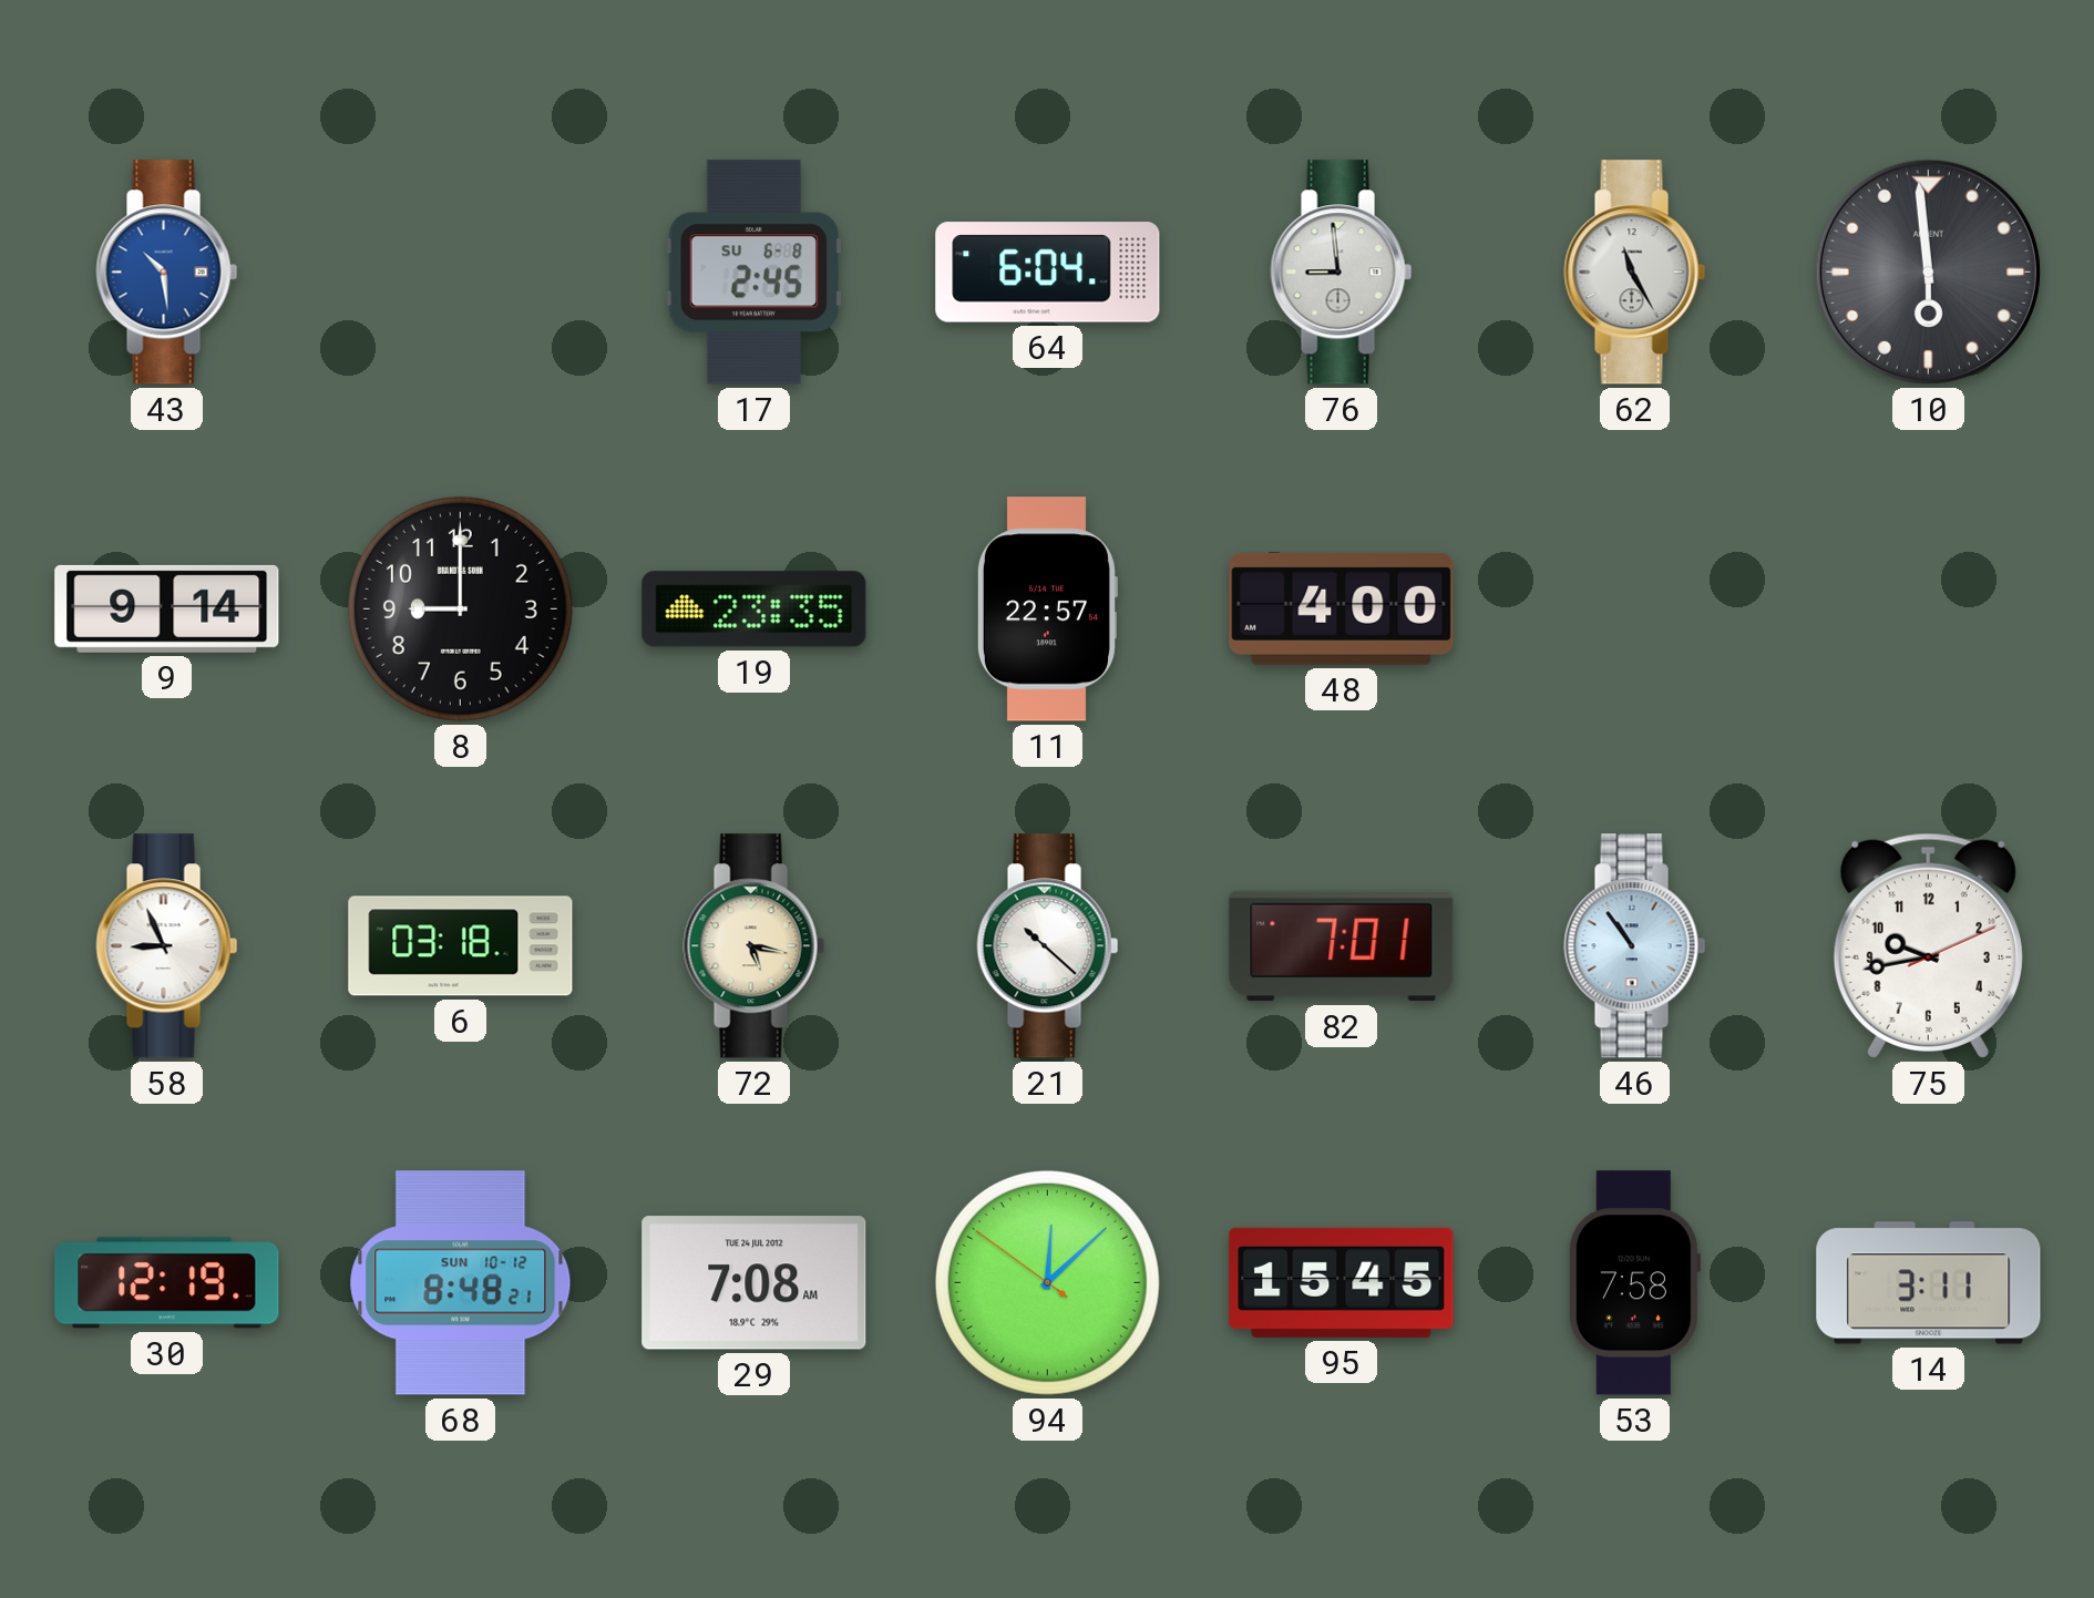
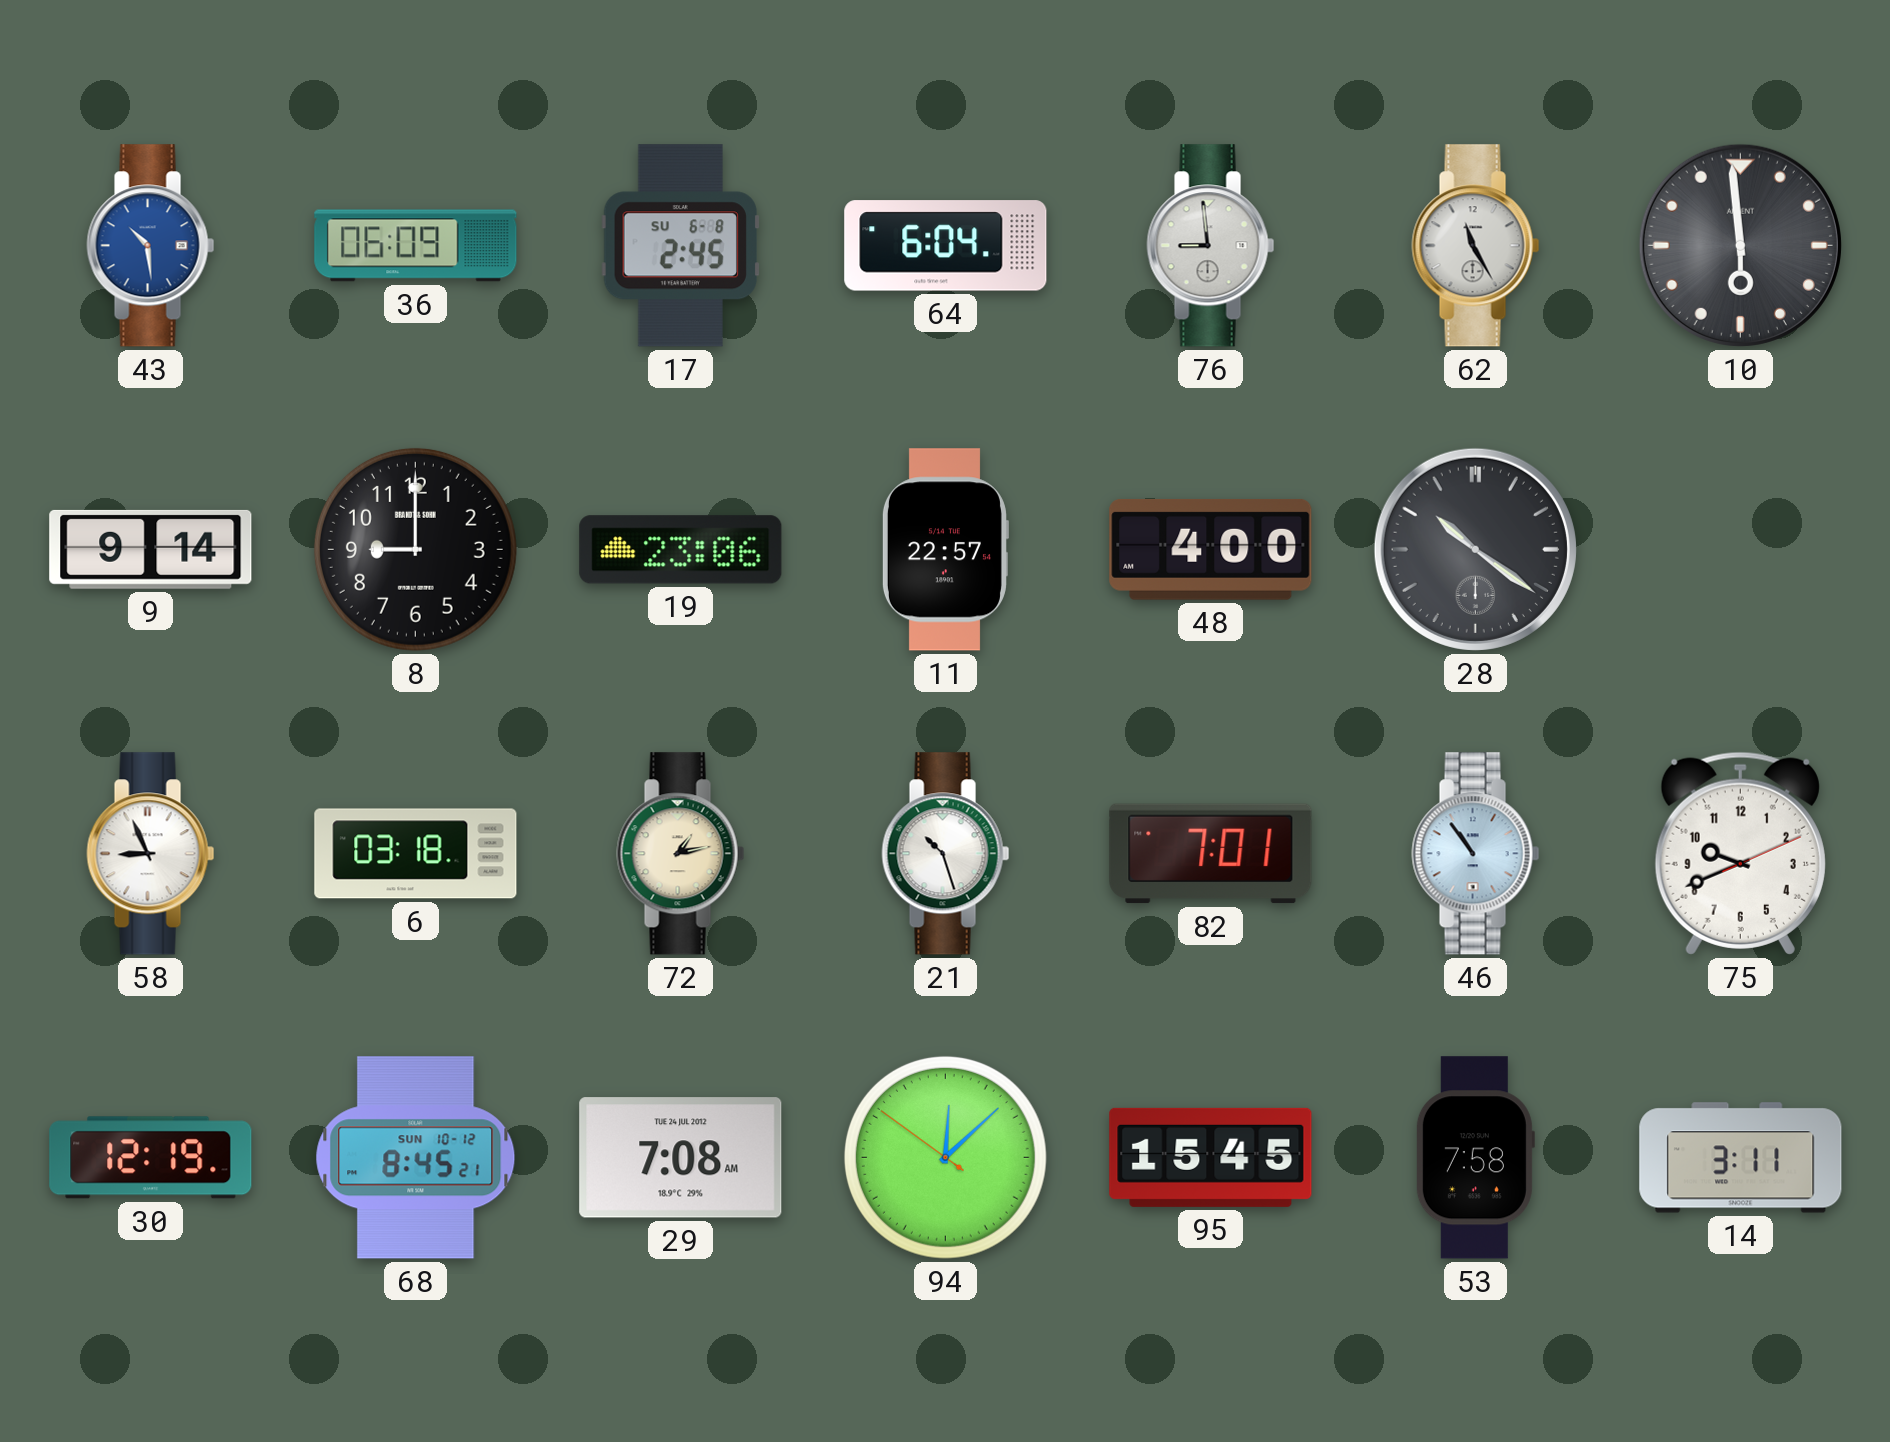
36: none -> 06:09
19: 23:35 -> 23:06
28: none -> 10:21
72: 5:17 -> 1:13
21: 10:22 -> 10:27
75: 9:43 -> 9:41
68: 8:48 -> 8:45
